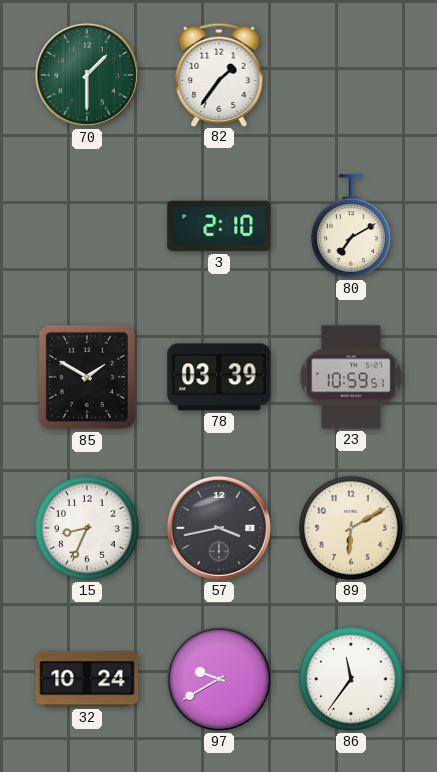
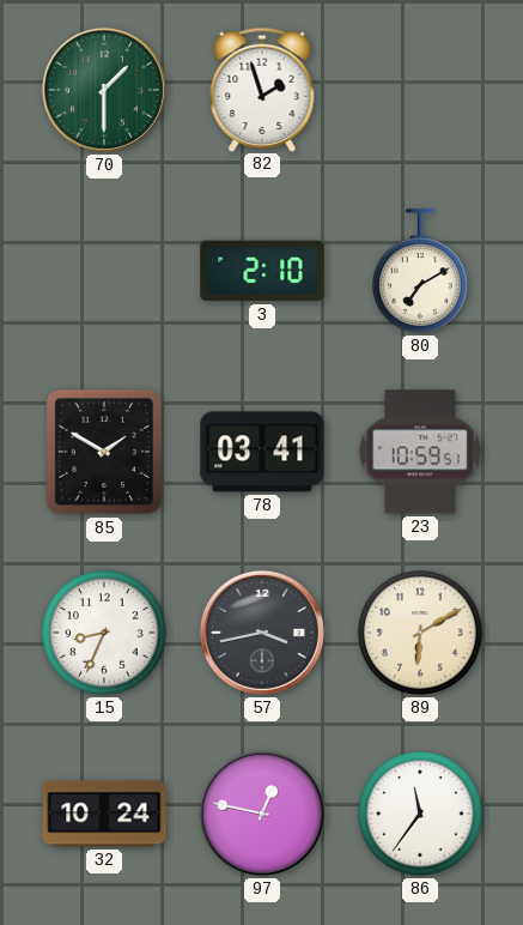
82: 1:36 -> 1:57
78: 03:39 -> 03:41
97: 9:40 -> 12:47
